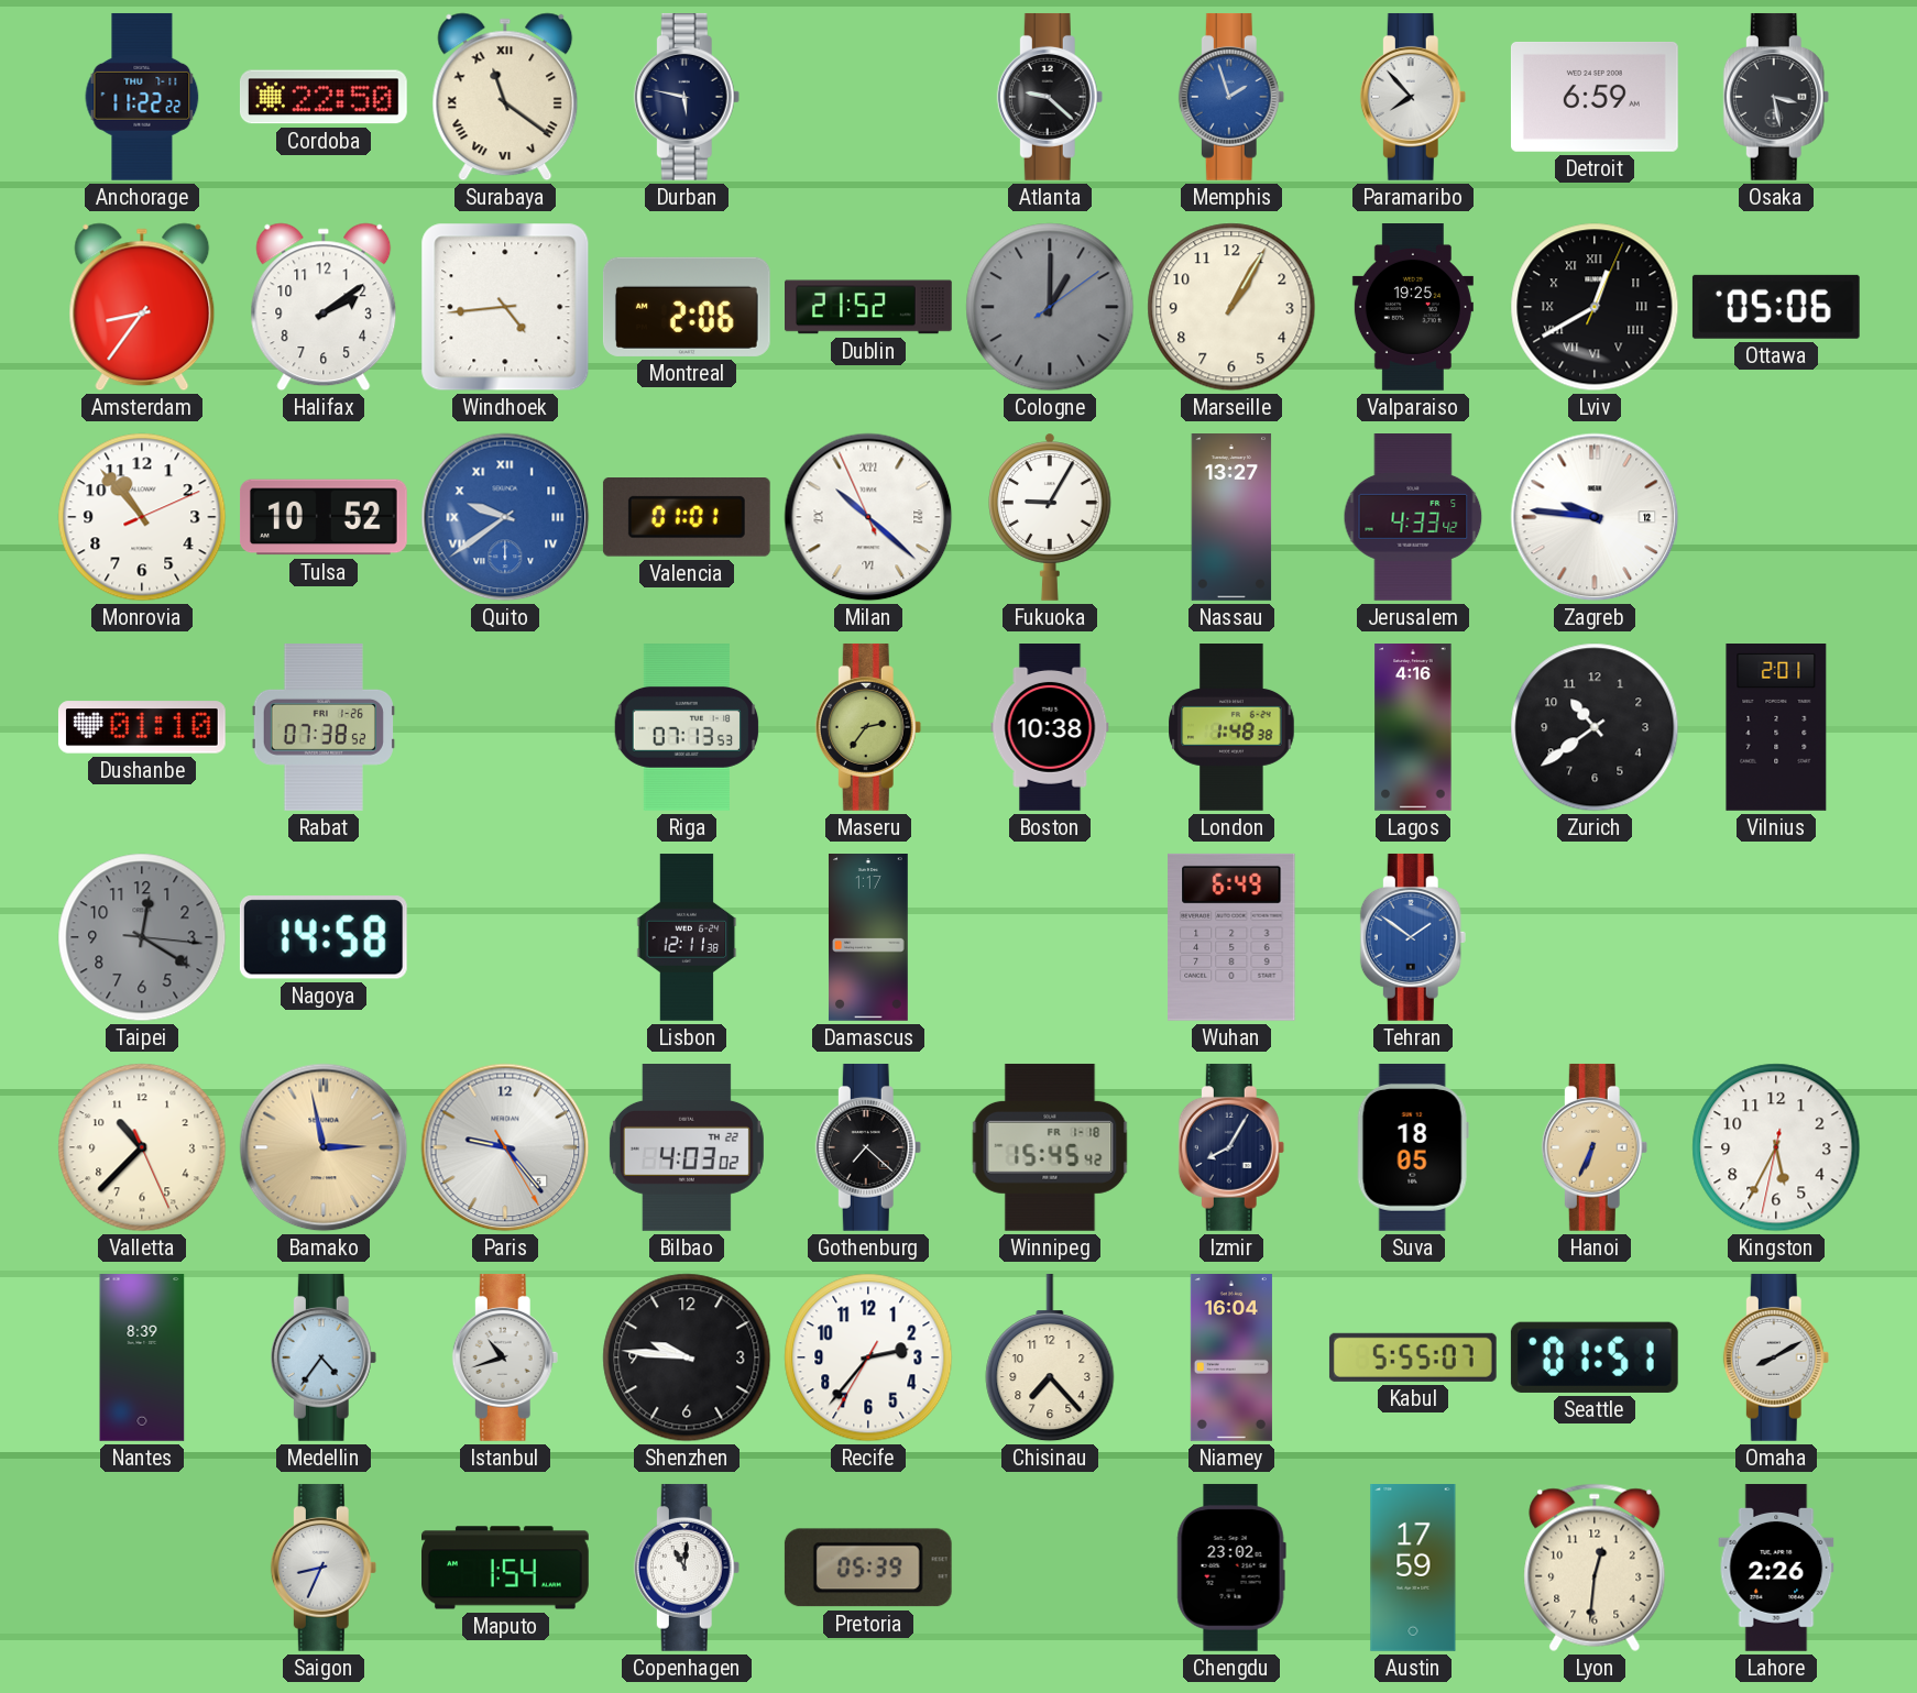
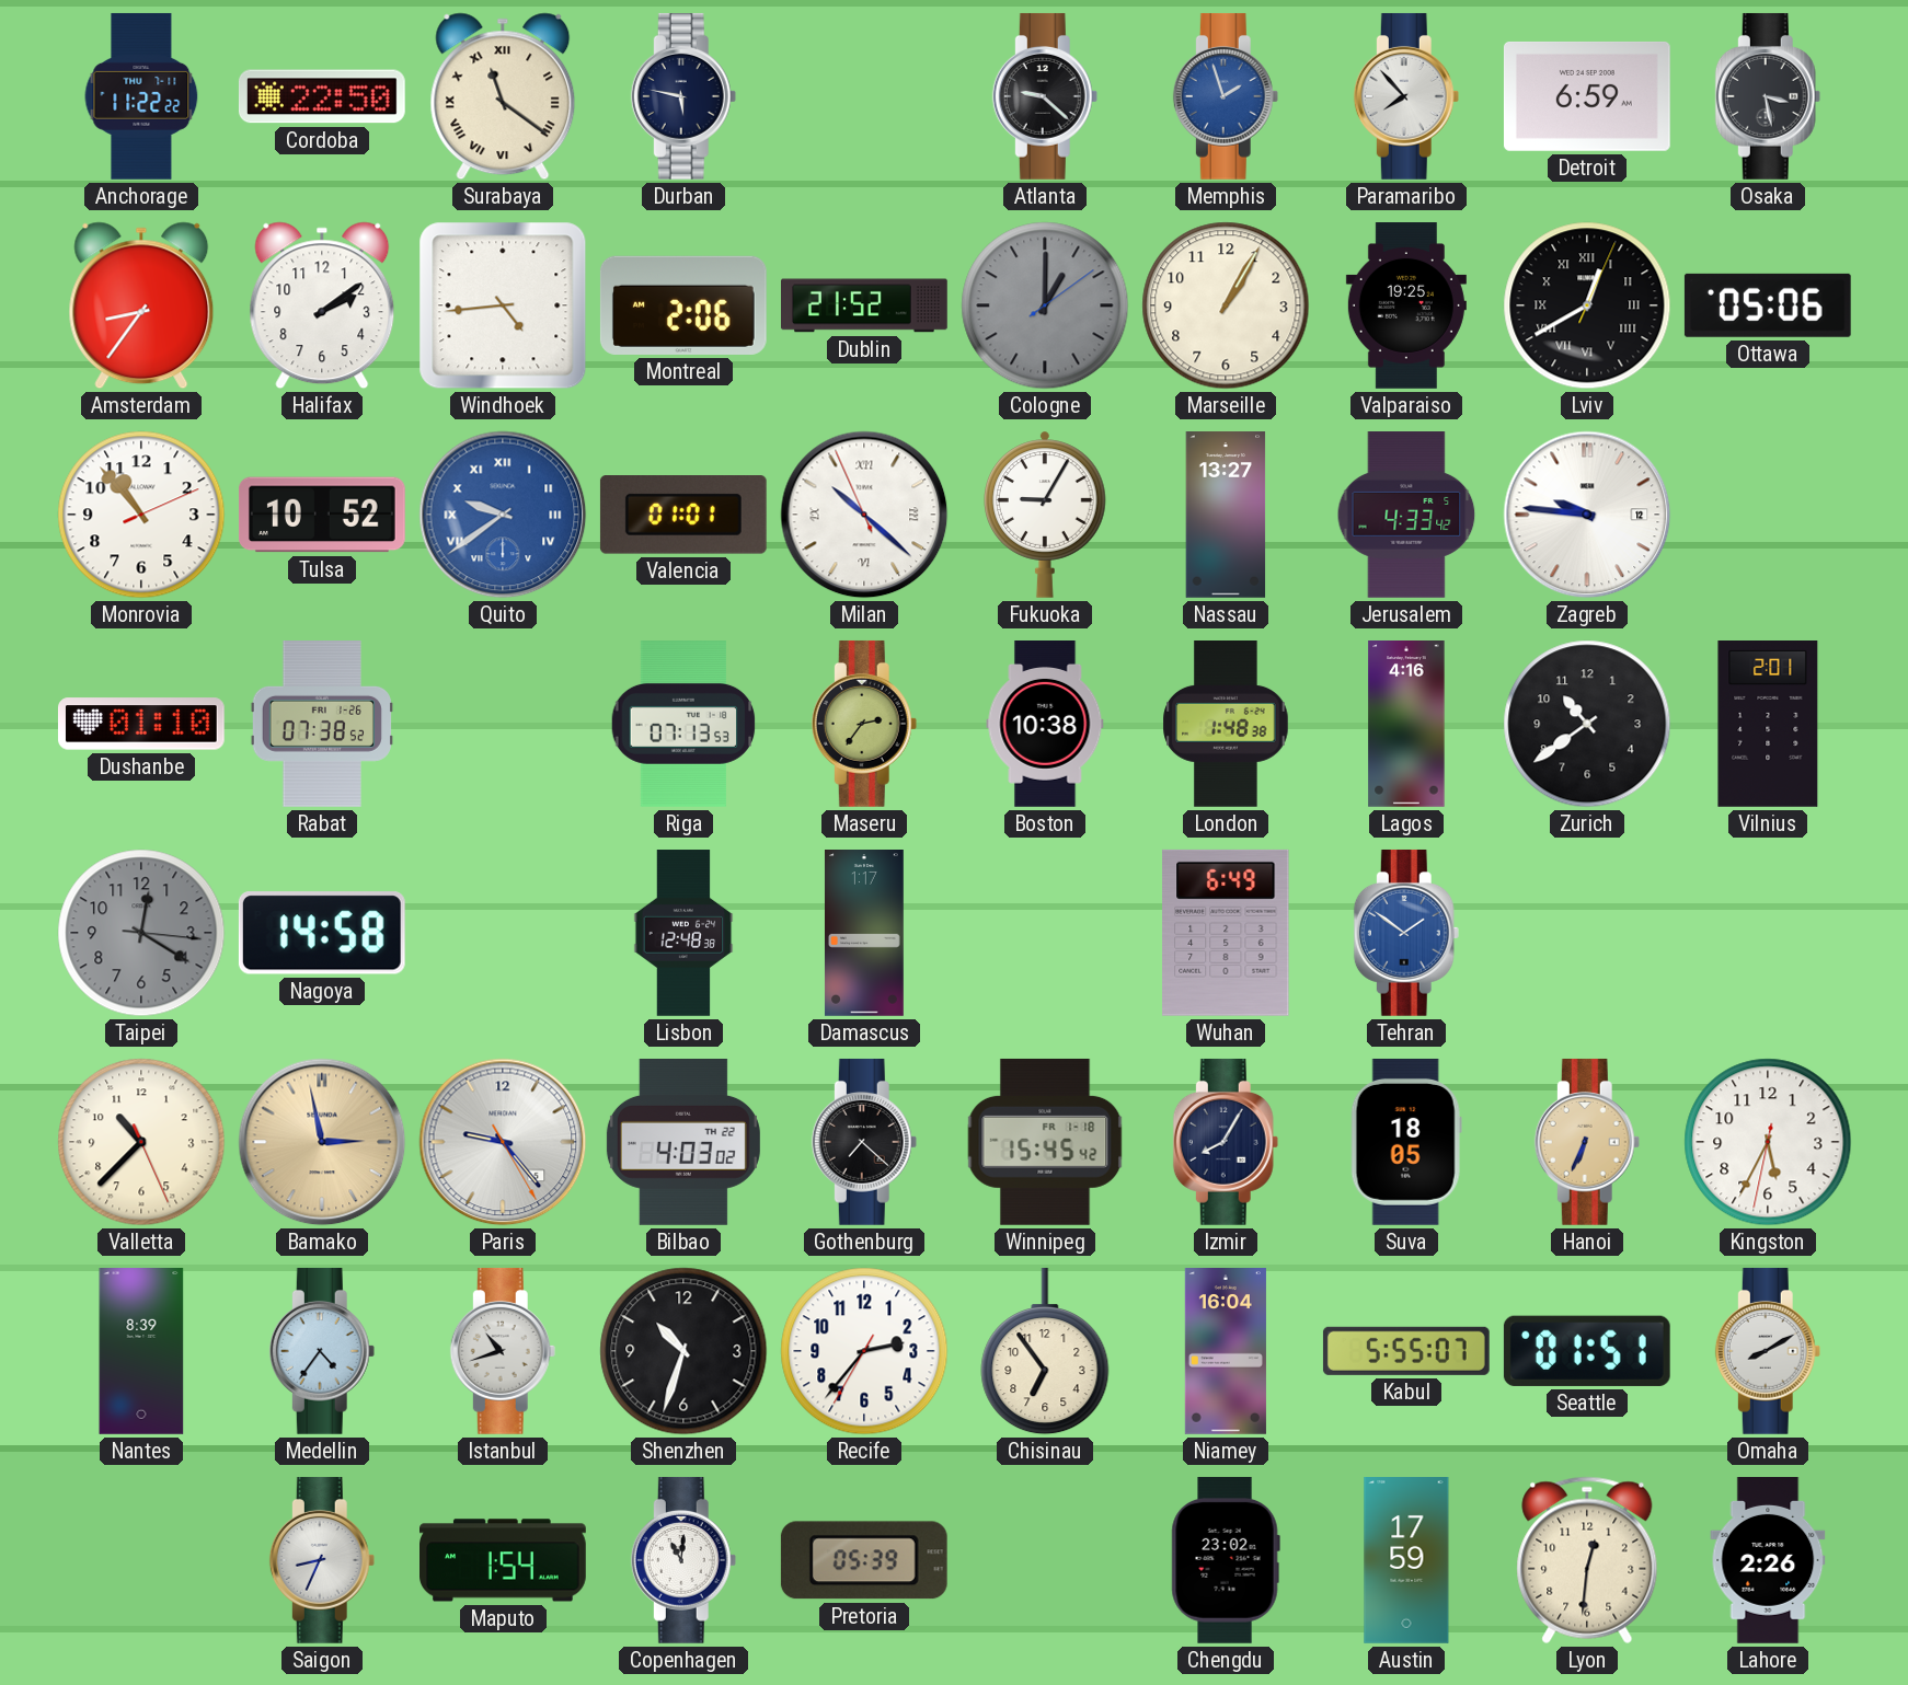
Lisbon: 12:11 -> 12:48
Shenzhen: 9:46 -> 10:33
Chisinau: 7:23 -> 6:54
